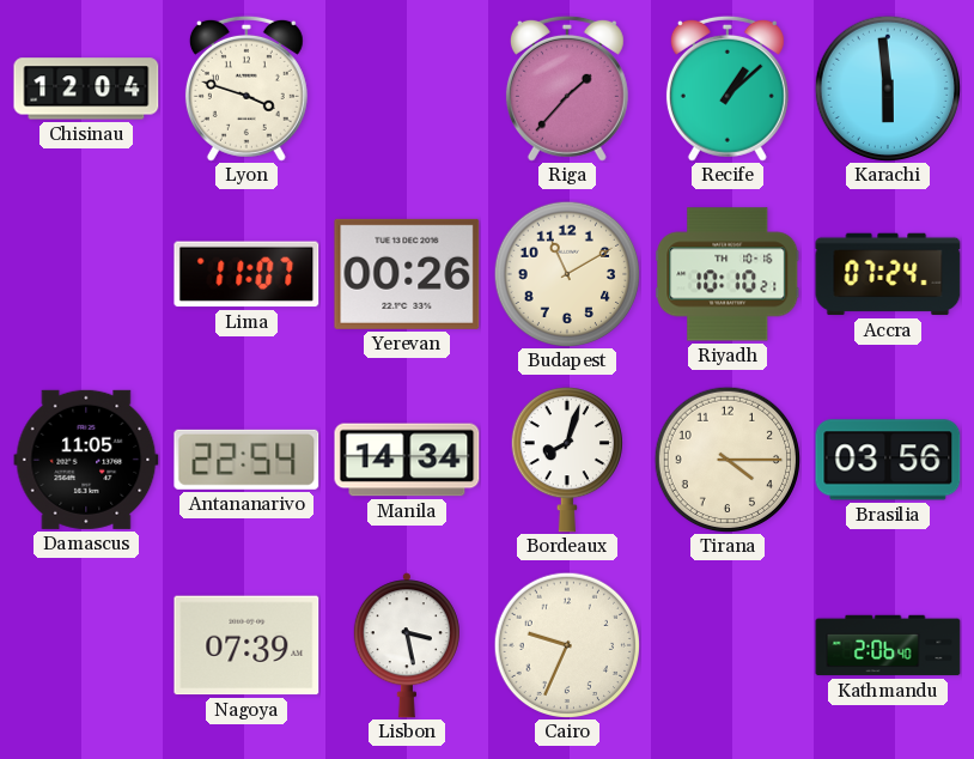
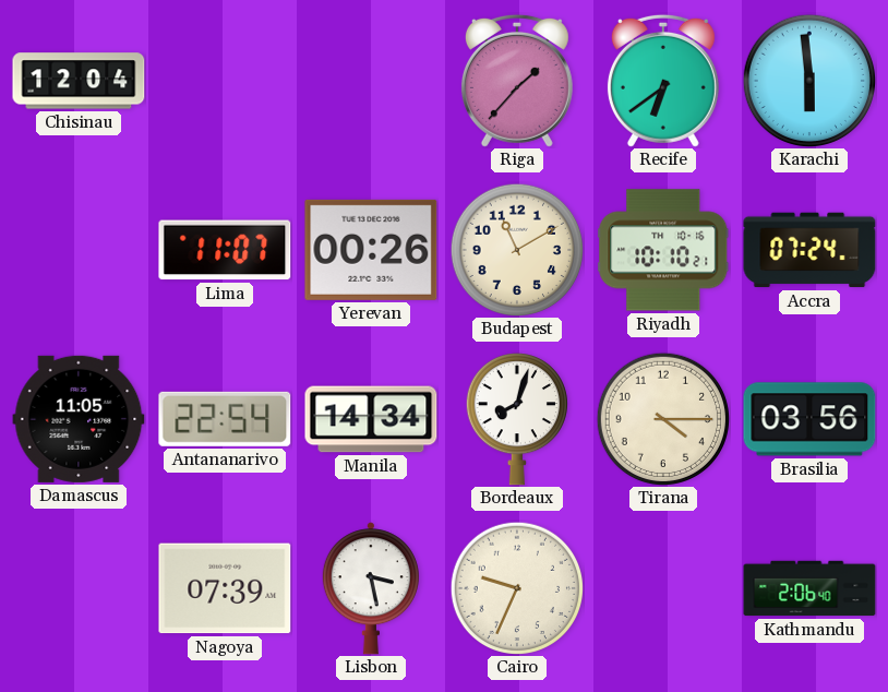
Lyon: 3:48 -> none
Recife: 1:08 -> 6:39
